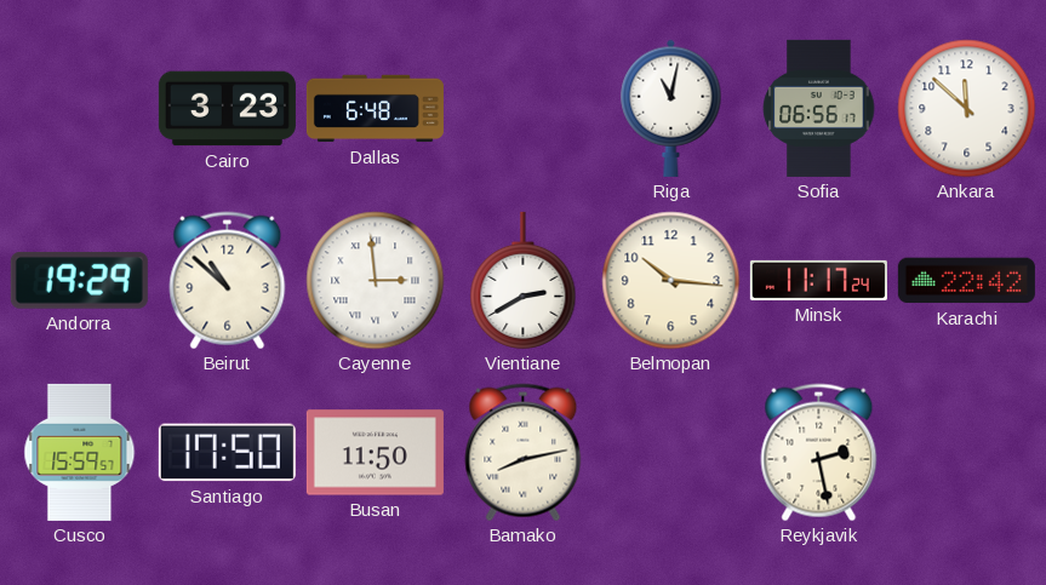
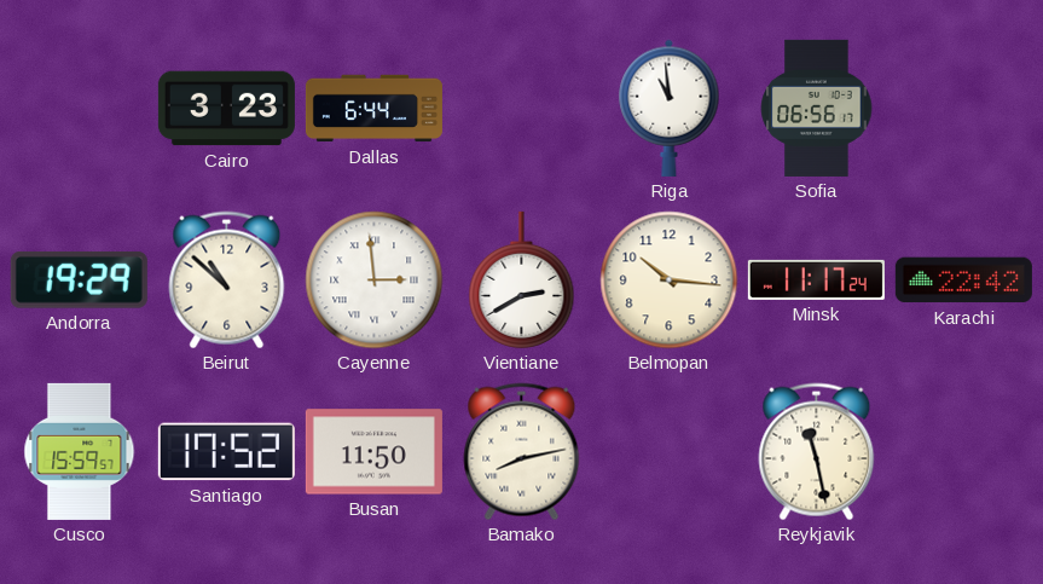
Dallas: 6:48 -> 6:44
Riga: 11:02 -> 10:59
Ankara: 11:52 -> none
Santiago: 17:50 -> 17:52
Reykjavik: 2:28 -> 11:28
